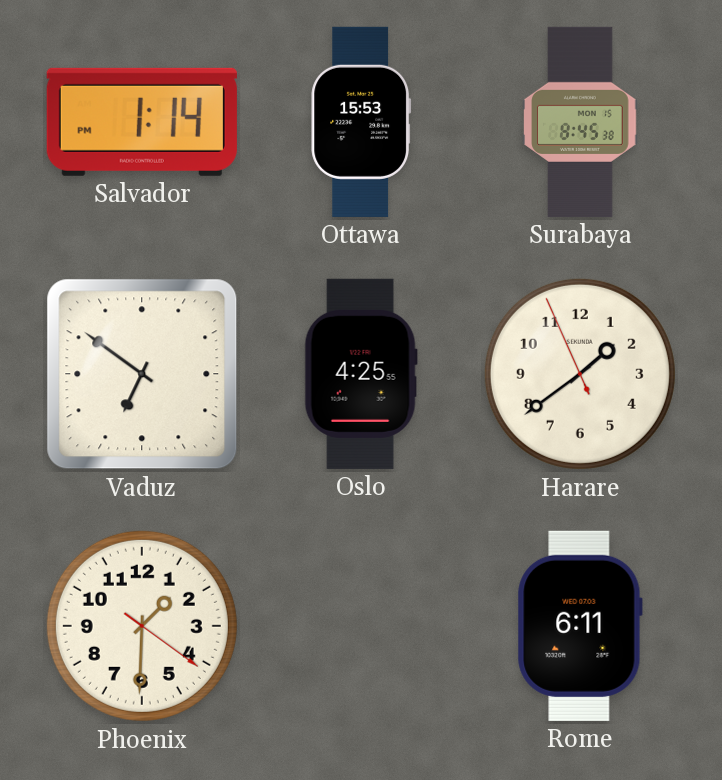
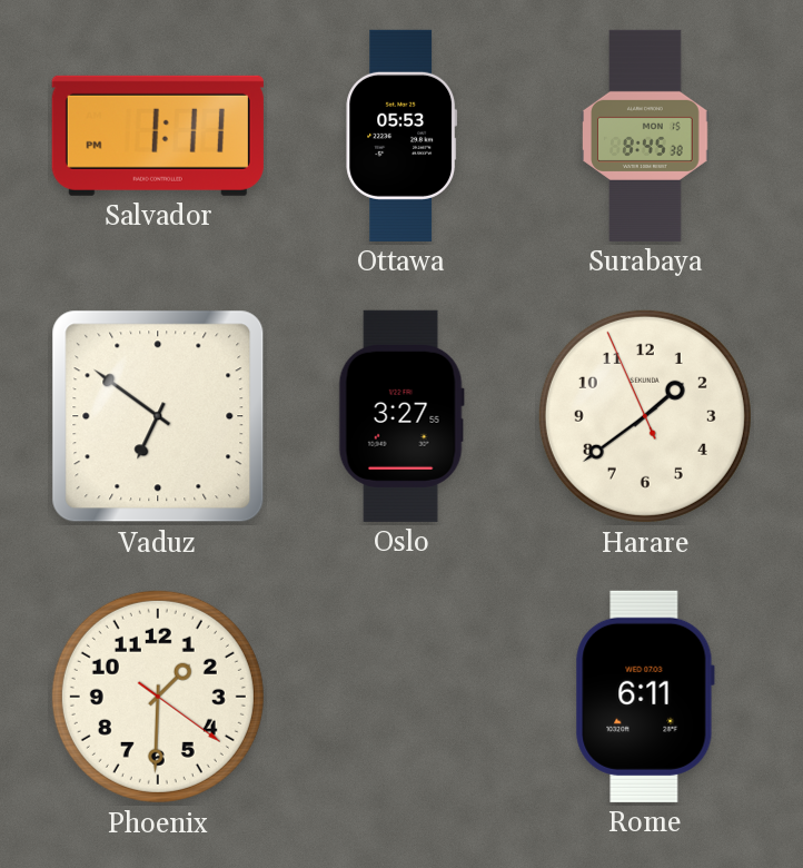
Salvador: 1:14 -> 1:11
Ottawa: 15:53 -> 05:53
Oslo: 4:25 -> 3:27
